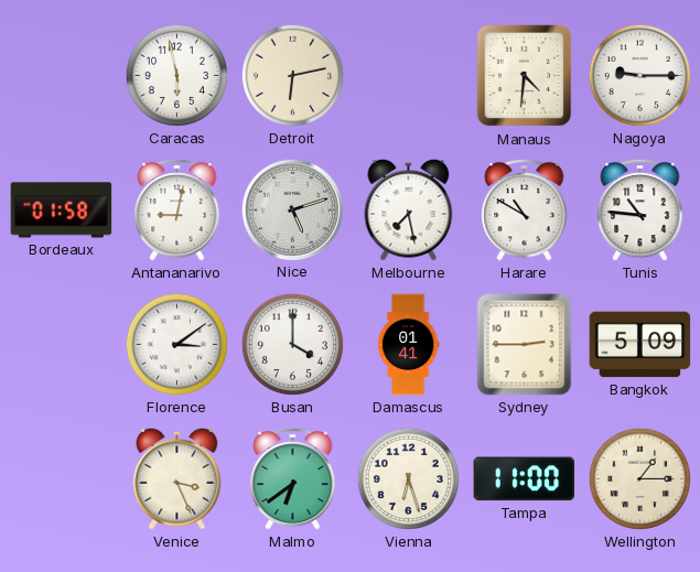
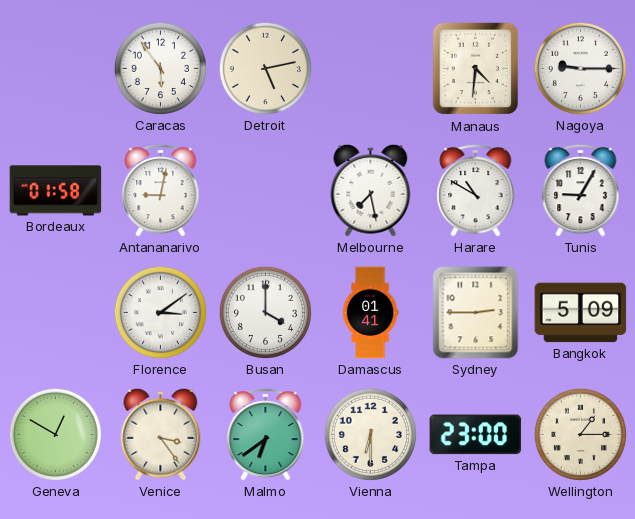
Caracas: 5:58 -> 5:54
Detroit: 6:13 -> 5:13
Nice: 5:12 -> none
Tunis: 10:46 -> 9:05
Geneva: none -> 12:50
Venice: 3:26 -> 3:24
Vienna: 6:27 -> 6:30
Tampa: 11:00 -> 23:00
